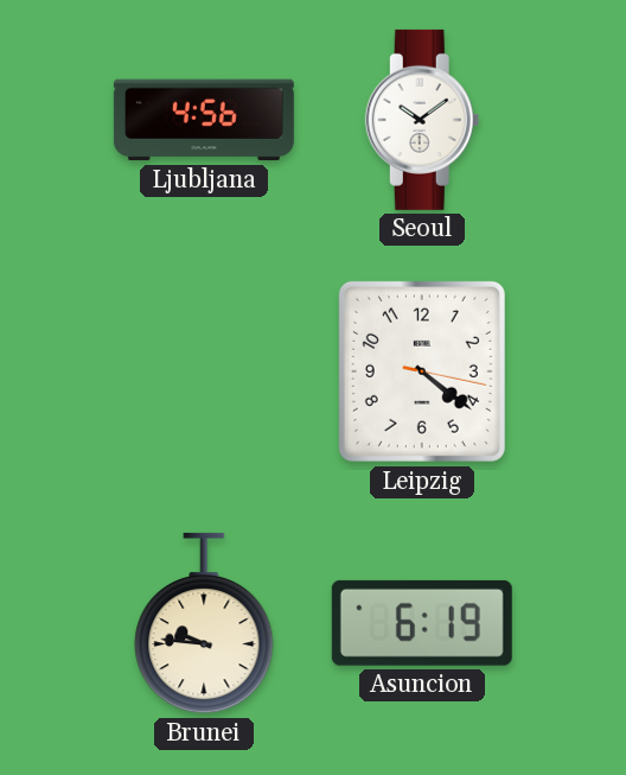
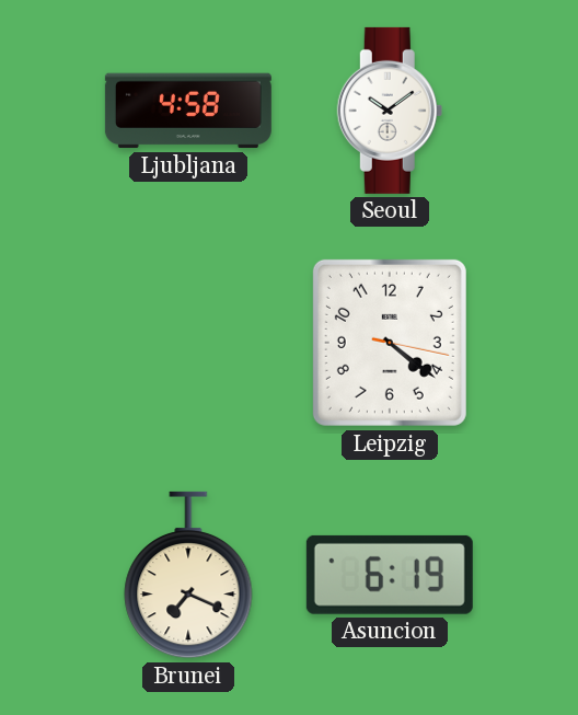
Ljubljana: 4:56 -> 4:58
Brunei: 9:46 -> 7:19
